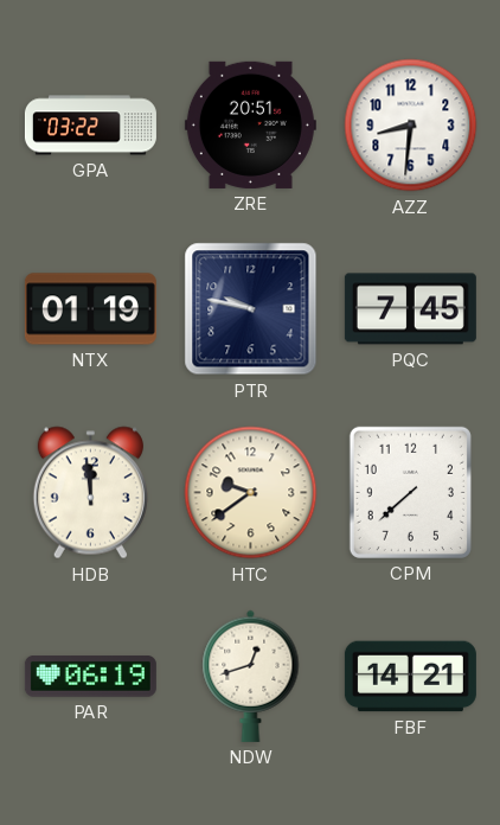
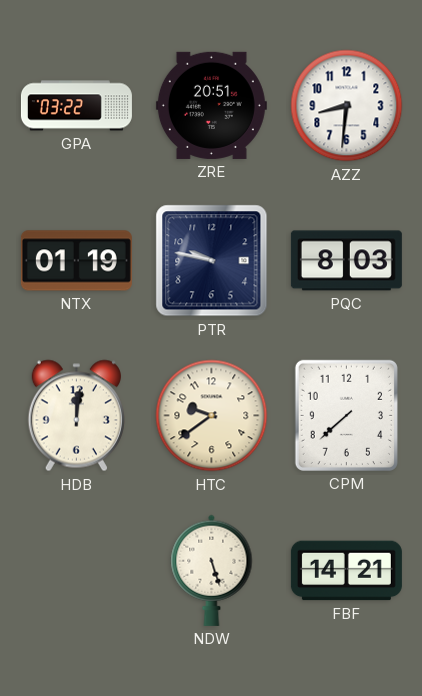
PQC: 7:45 -> 8:03
HDB: 11:59 -> 12:01
PAR: 06:19 -> none
NDW: 12:42 -> 5:27
